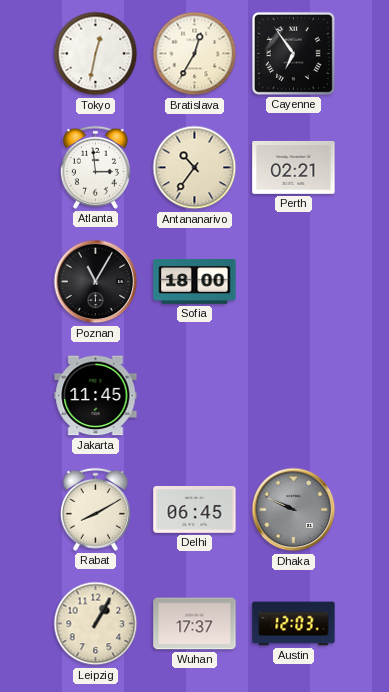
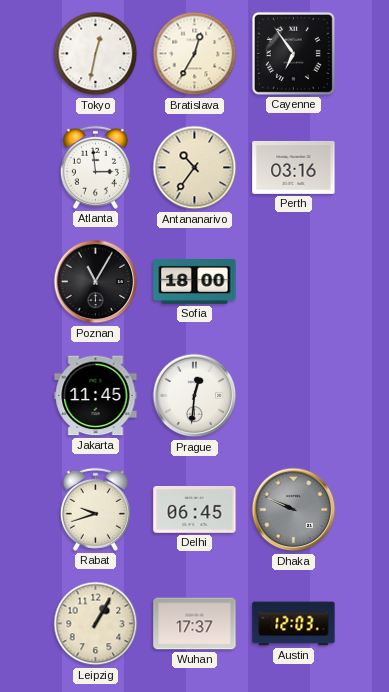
Perth: 02:21 -> 03:16
Prague: none -> 12:31
Rabat: 8:10 -> 9:42
